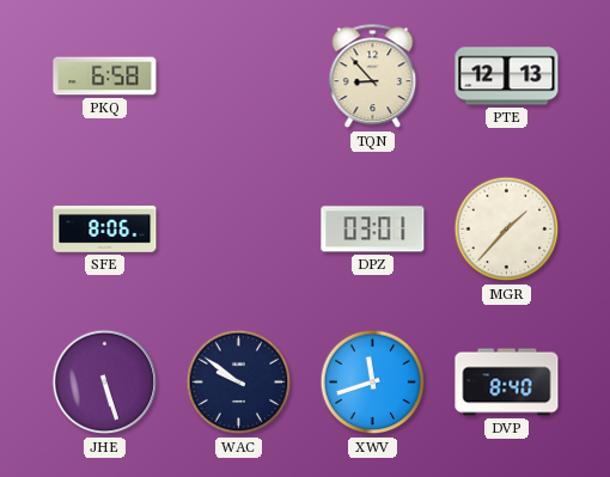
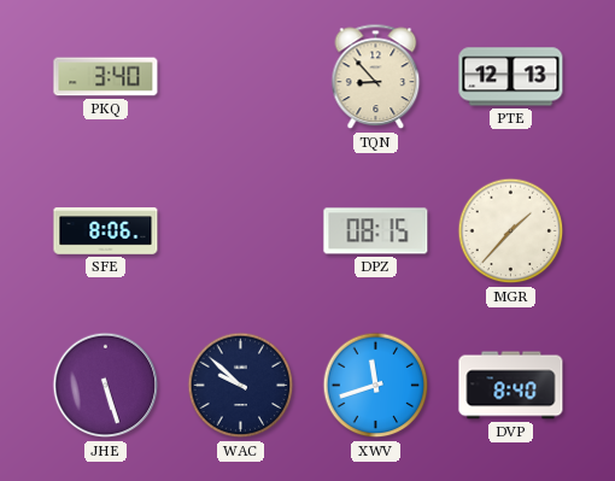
PKQ: 6:58 -> 3:40
DPZ: 03:01 -> 08:15
WAC: 9:51 -> 9:52
